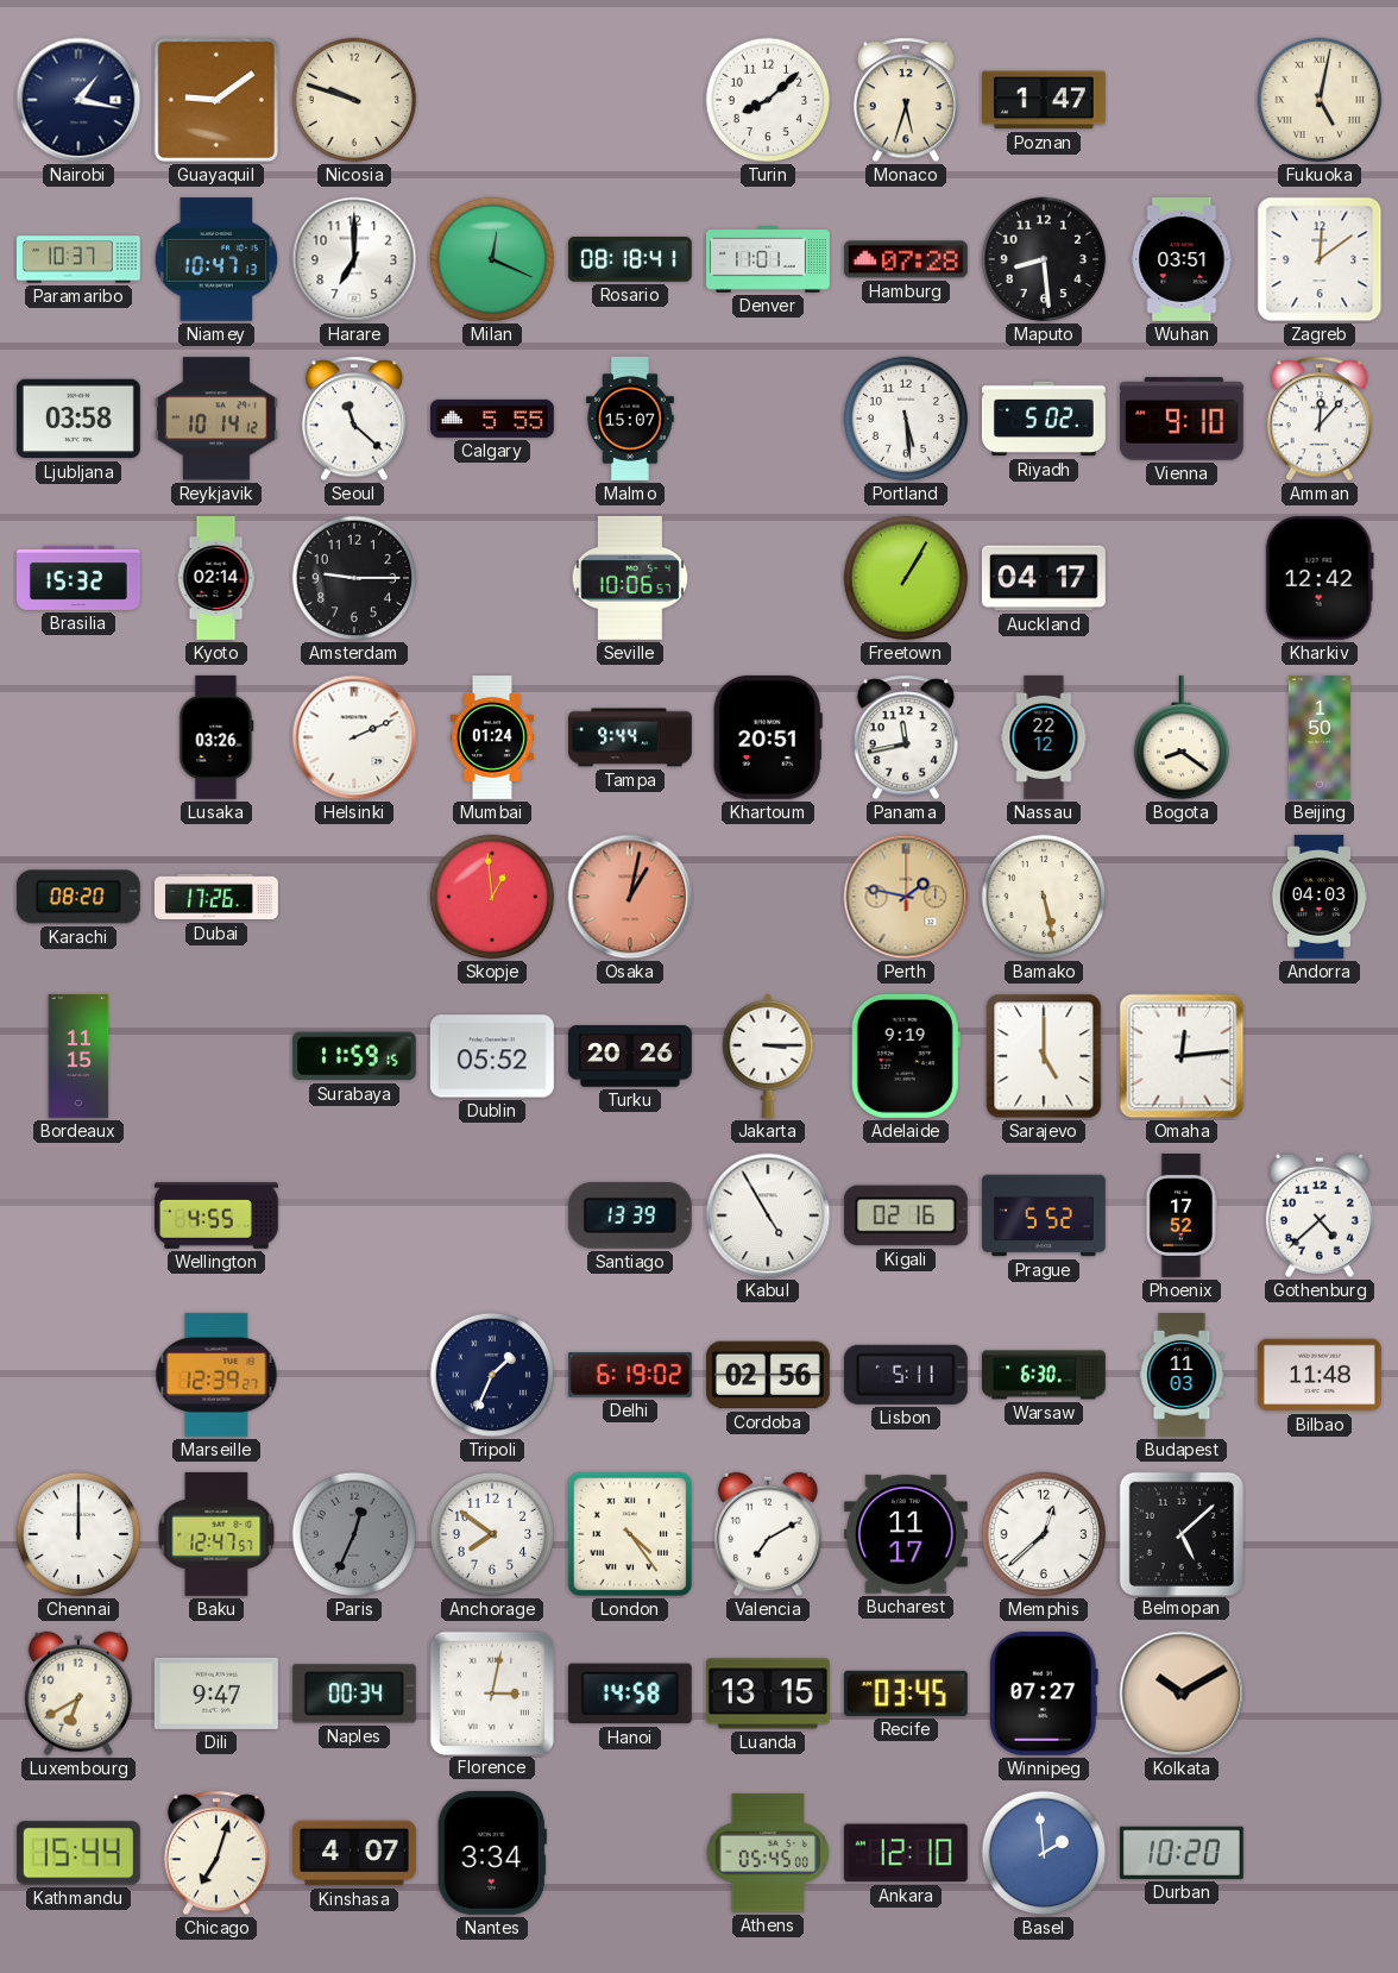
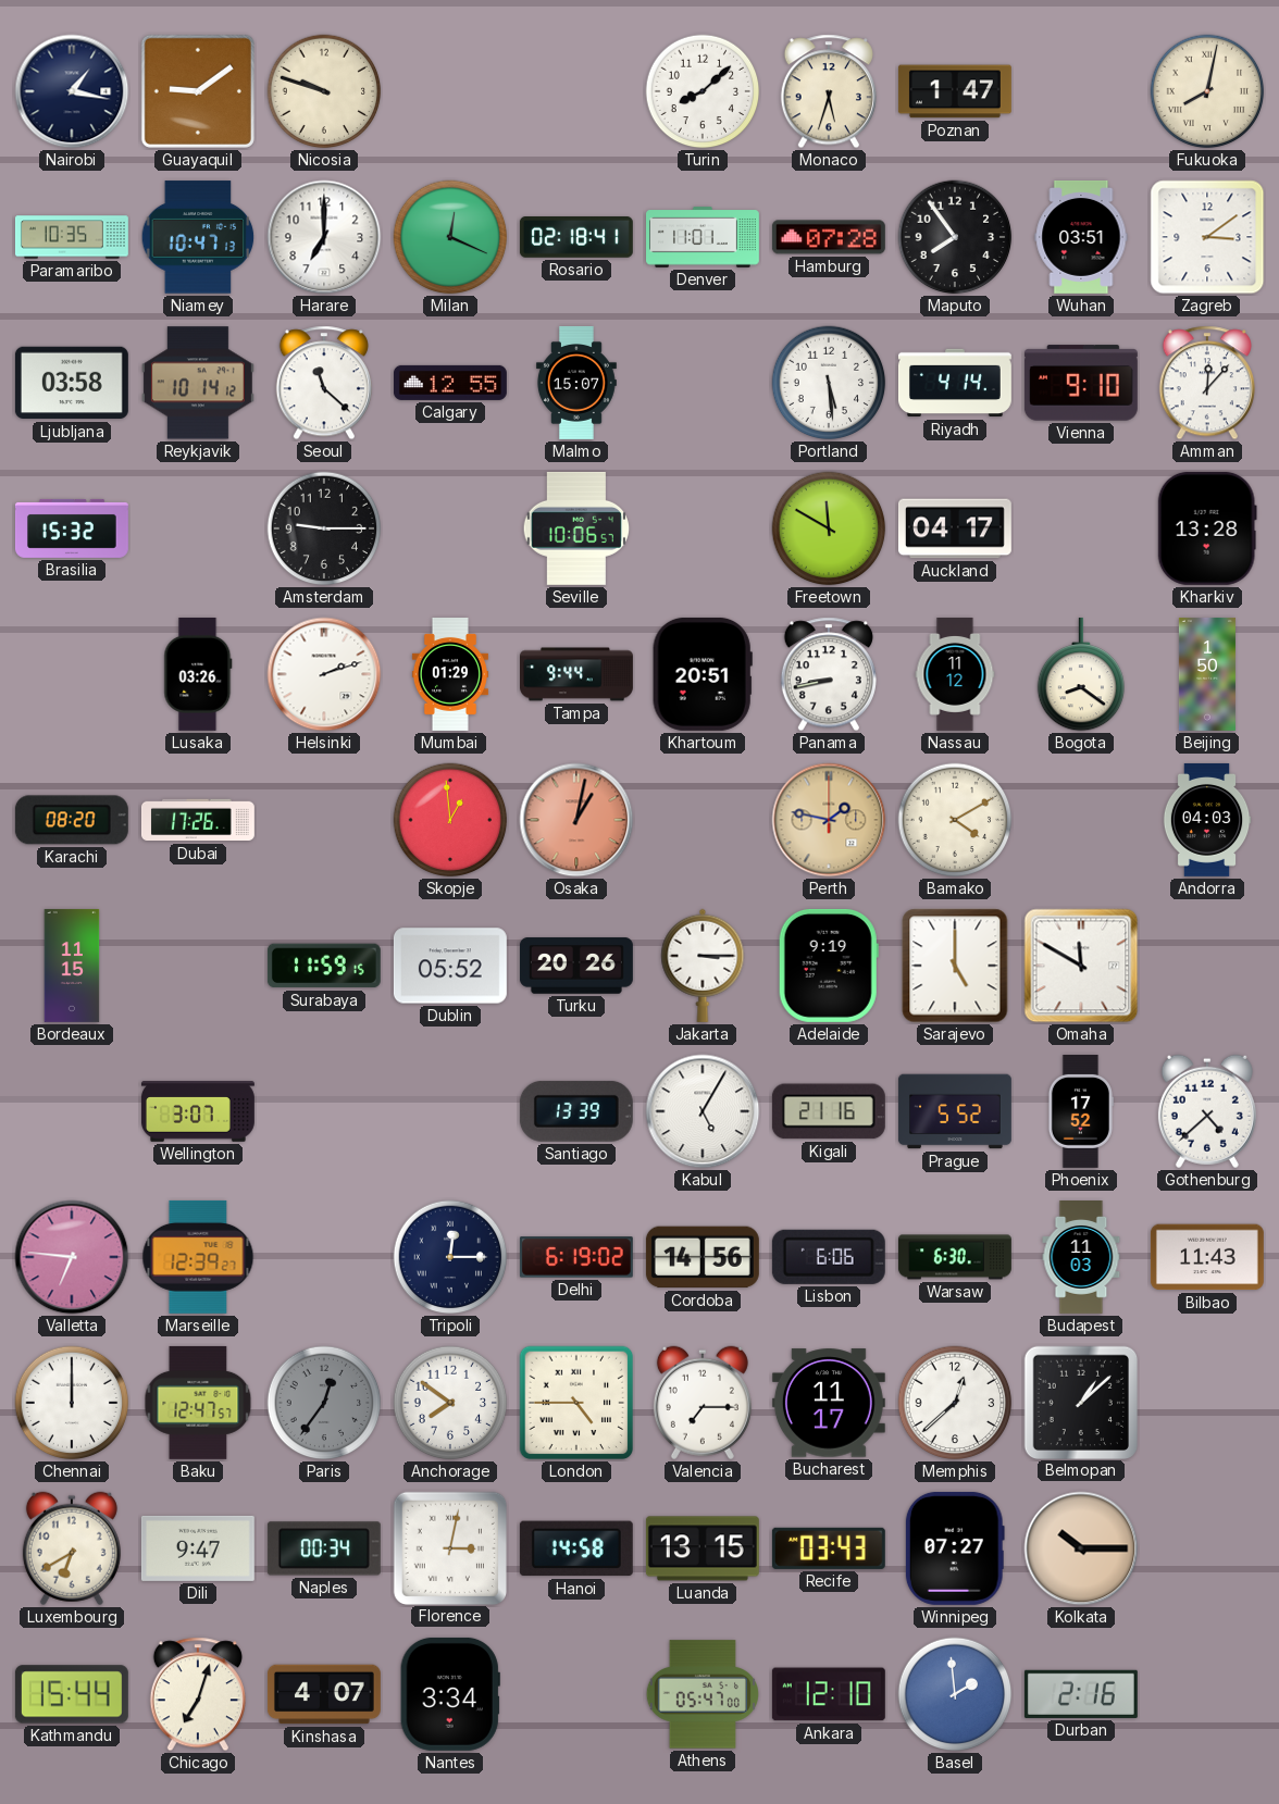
Fukuoka: 5:02 -> 8:02
Paramaribo: 10:37 -> 10:35
Rosario: 08:18 -> 02:18
Maputo: 8:29 -> 7:54
Zagreb: 12:09 -> 3:09
Calgary: 5:55 -> 12:55
Riyadh: 5:02 -> 4:14
Kyoto: 02:14 -> none
Freetown: 1:05 -> 11:50
Kharkiv: 12:42 -> 13:28
Helsinki: 2:11 -> 2:12
Mumbai: 01:24 -> 01:29
Panama: 11:43 -> 8:43
Nassau: 22:12 -> 11:12
Bamako: 5:28 -> 4:10
Omaha: 12:14 -> 11:50
Wellington: 4:55 -> 3:07
Kabul: 4:55 -> 5:05
Kigali: 02:16 -> 21:16
Valletta: none -> 6:46
Tripoli: 1:34 -> 12:15
Cordoba: 02:56 -> 14:56
Lisbon: 5:11 -> 6:06
Bilbao: 11:48 -> 11:43
Paris: 12:34 -> 12:36
London: 4:24 -> 4:45
Valencia: 7:10 -> 7:15
Belmopan: 5:08 -> 1:08
Recife: 03:45 -> 03:43
Kolkata: 10:10 -> 10:15
Athens: 05:45 -> 05:47
Durban: 10:20 -> 2:16
